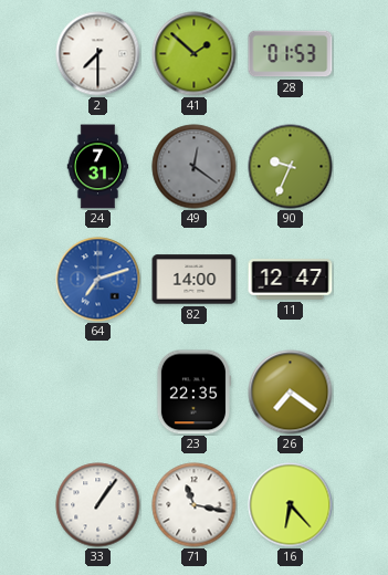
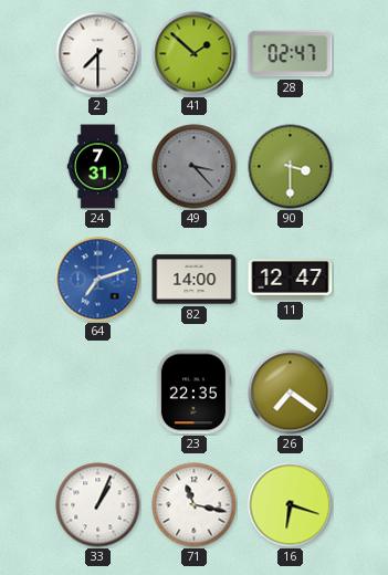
28: 01:53 -> 02:47
49: 12:21 -> 3:23
90: 9:34 -> 3:30
33: 1:06 -> 1:04
16: 6:23 -> 6:18
